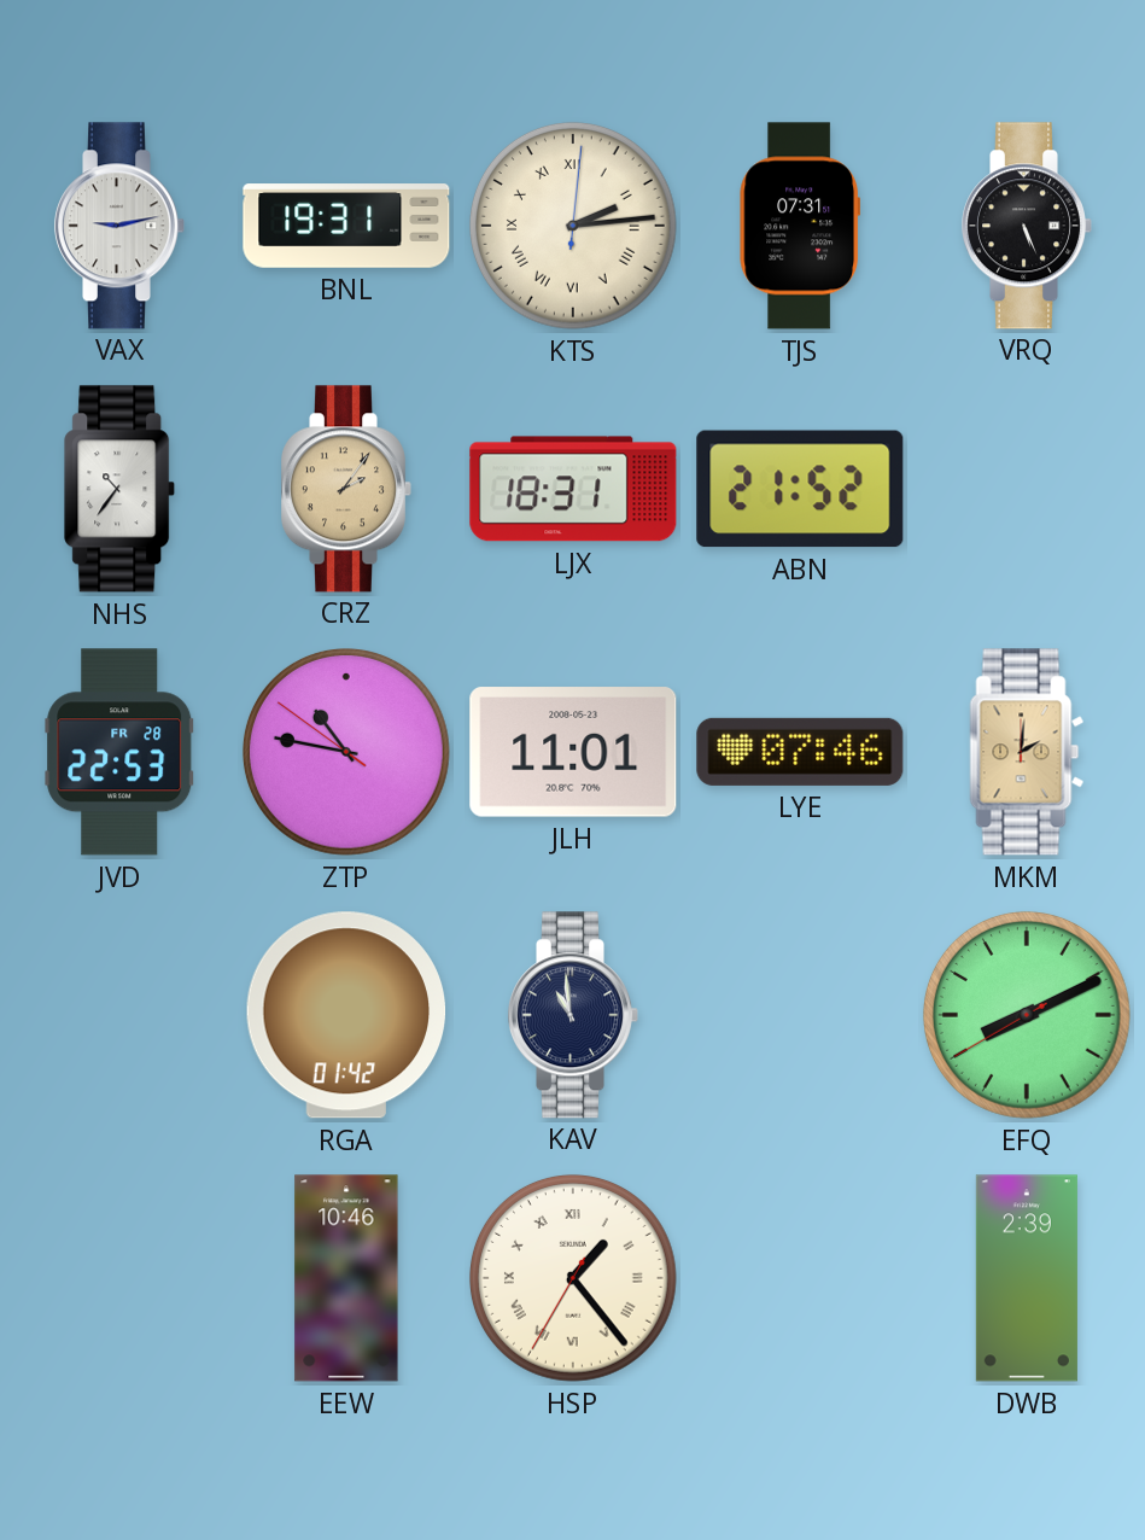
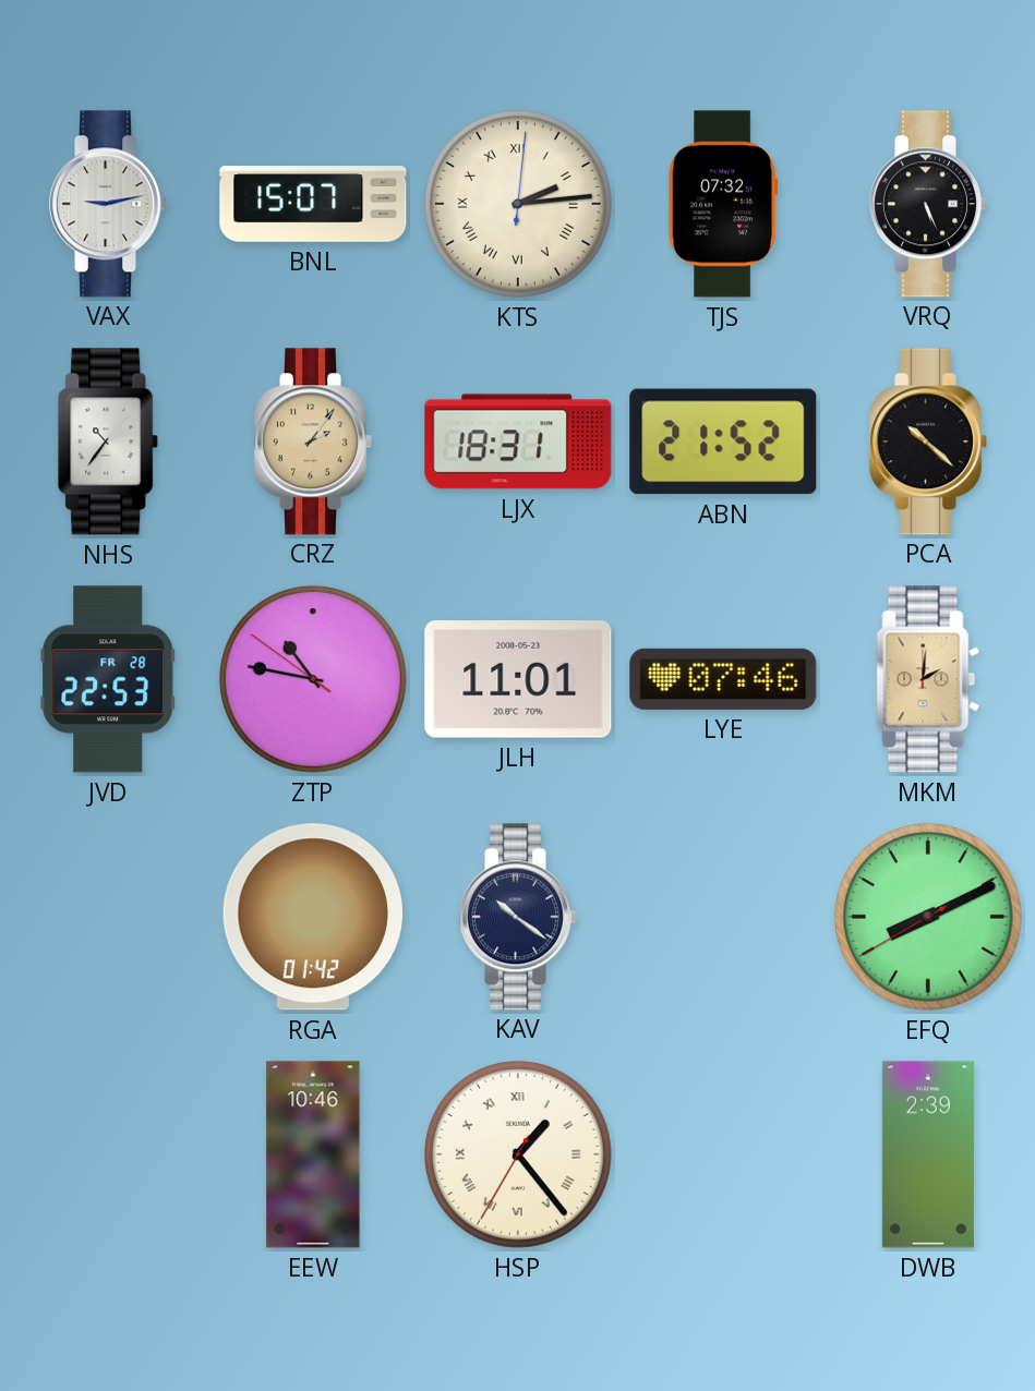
BNL: 19:31 -> 15:07
TJS: 07:31 -> 07:32
PCA: none -> 10:22
KAV: 10:59 -> 10:21
